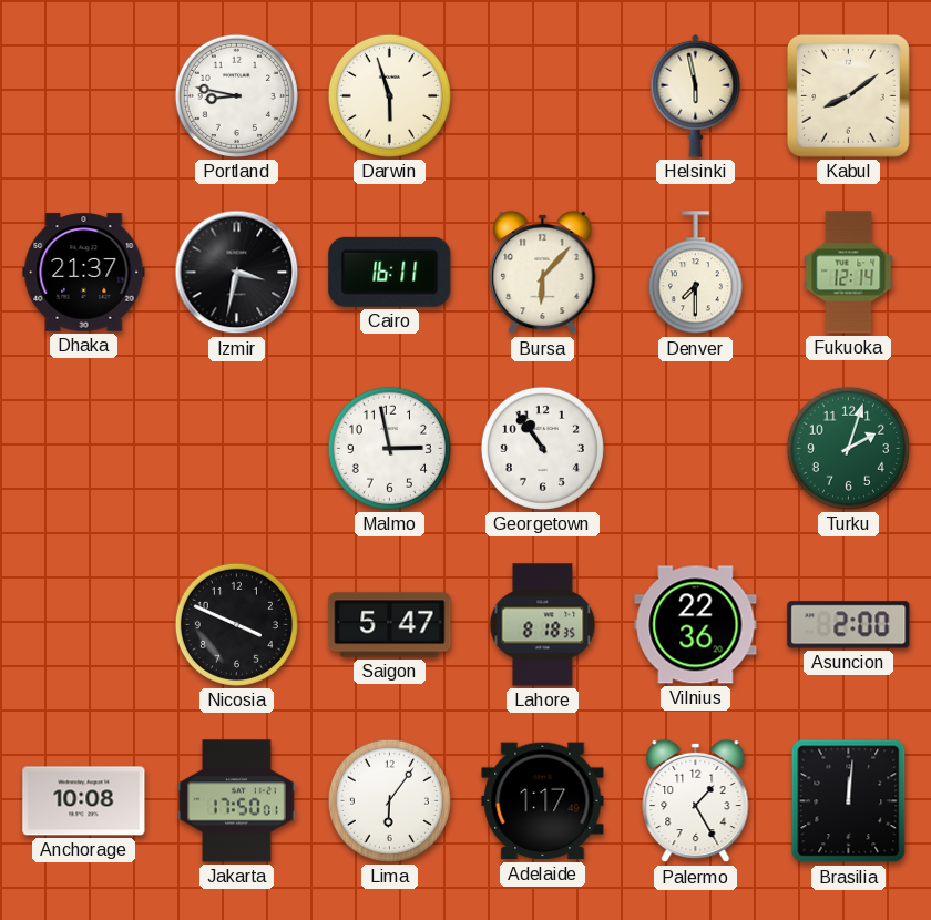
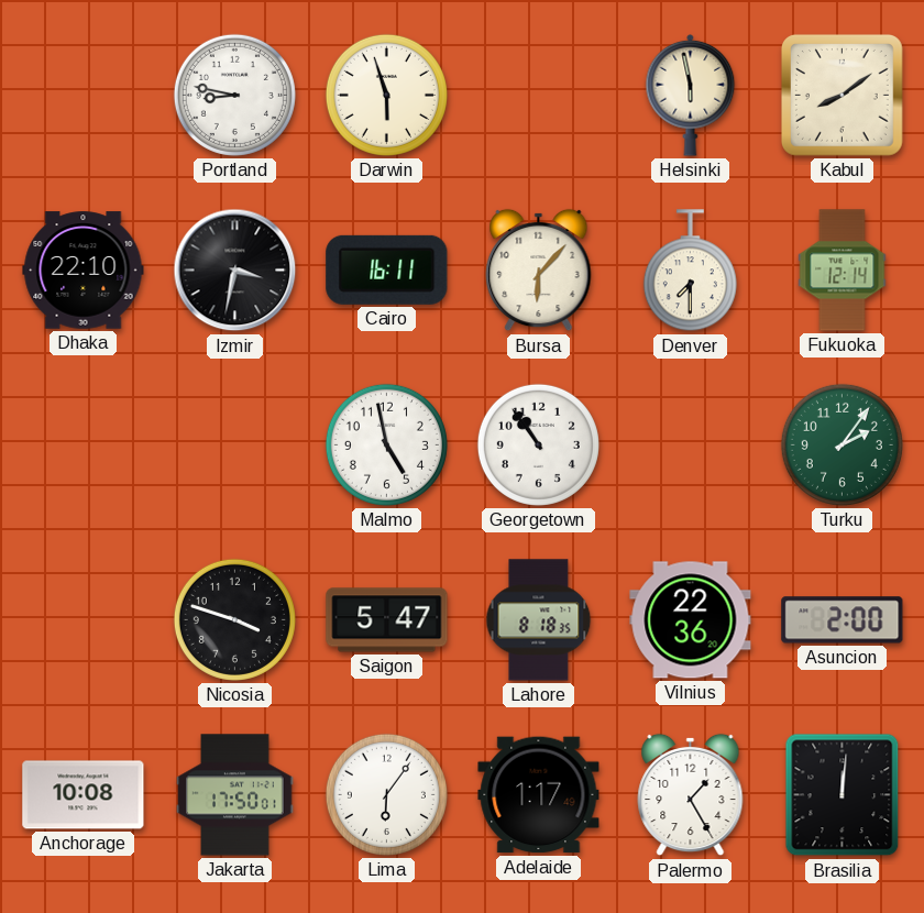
Dhaka: 21:37 -> 22:10
Malmo: 2:58 -> 4:58
Turku: 2:03 -> 2:06
Nicosia: 3:49 -> 3:48
